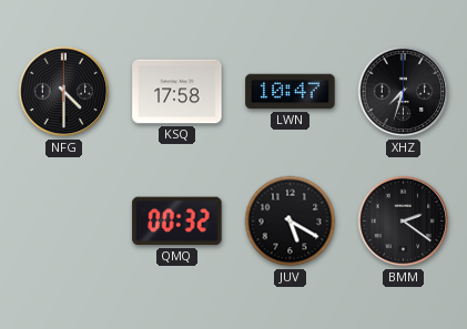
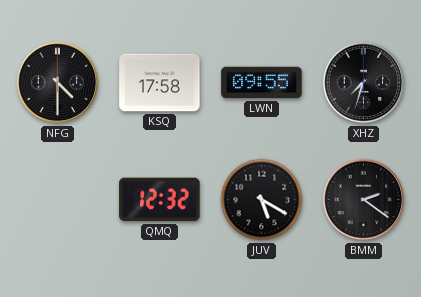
LWN: 10:47 -> 09:55
QMQ: 00:32 -> 12:32
